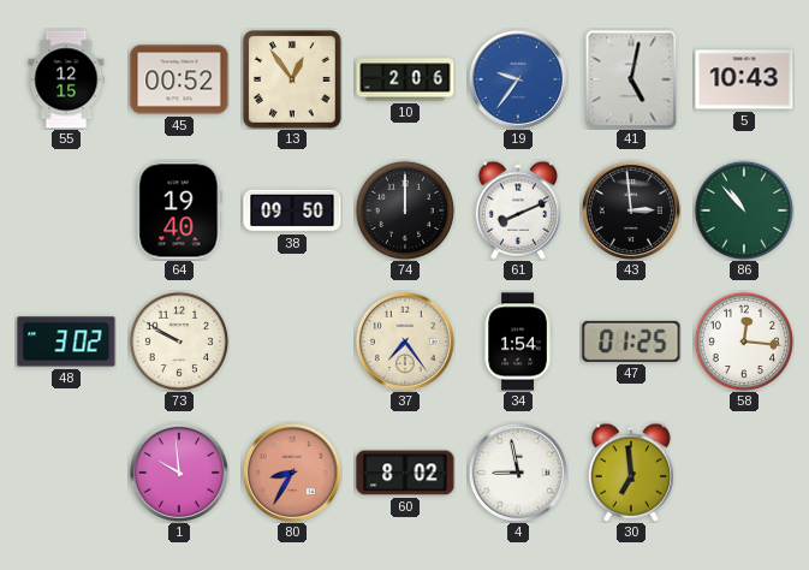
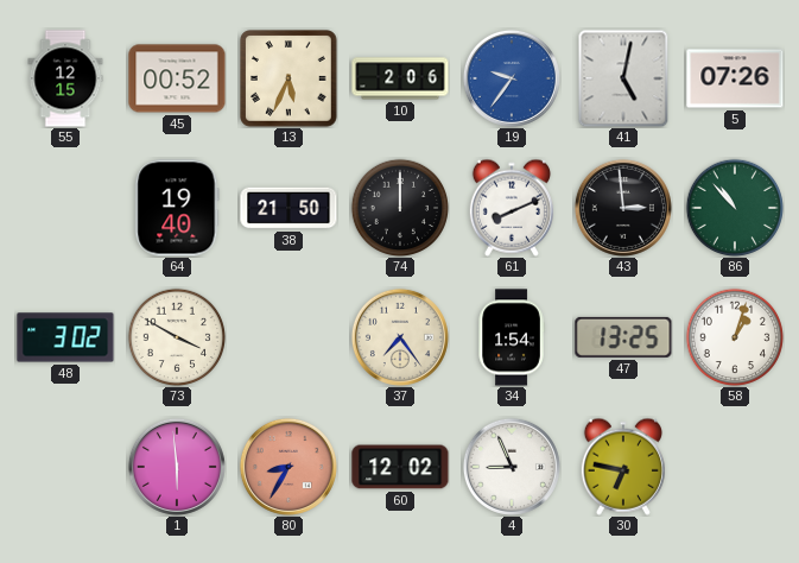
13: 12:54 -> 5:34
5: 10:43 -> 07:26
38: 09:50 -> 21:50
73: 9:50 -> 3:50
47: 01:25 -> 13:25
58: 12:16 -> 1:03
1: 9:59 -> 5:59
60: 8:02 -> 12:02
4: 8:58 -> 8:56
30: 6:59 -> 6:47
